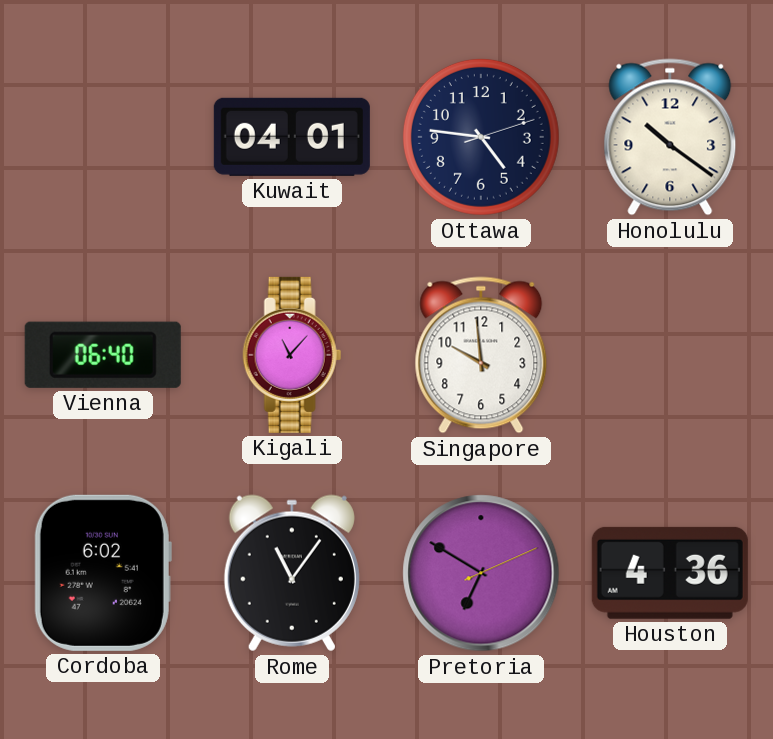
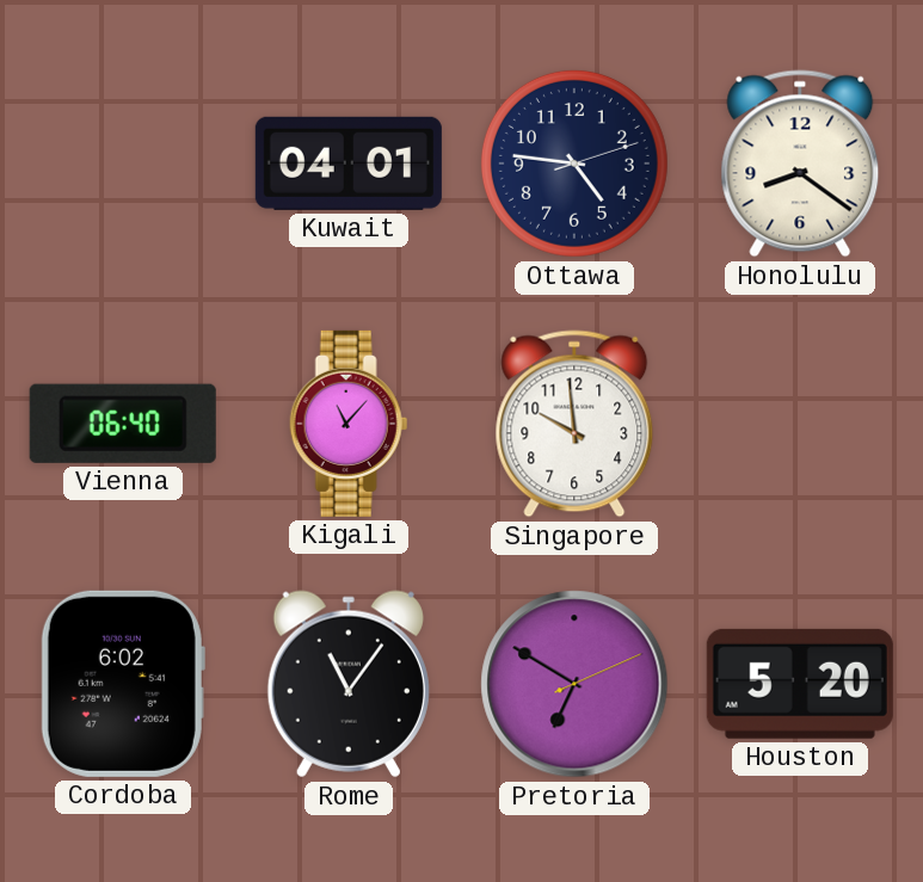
Honolulu: 10:21 -> 8:21
Houston: 4:36 -> 5:20
